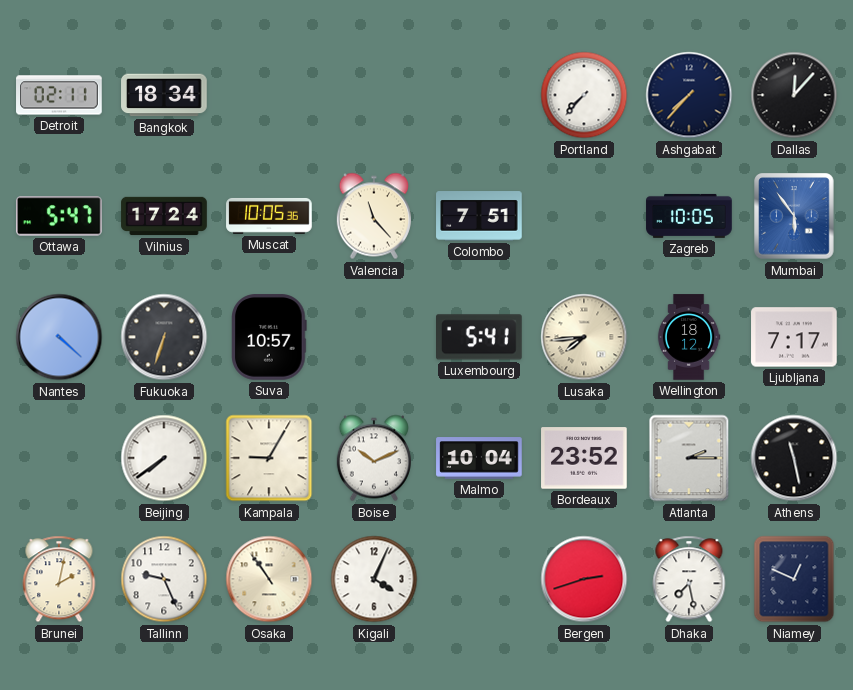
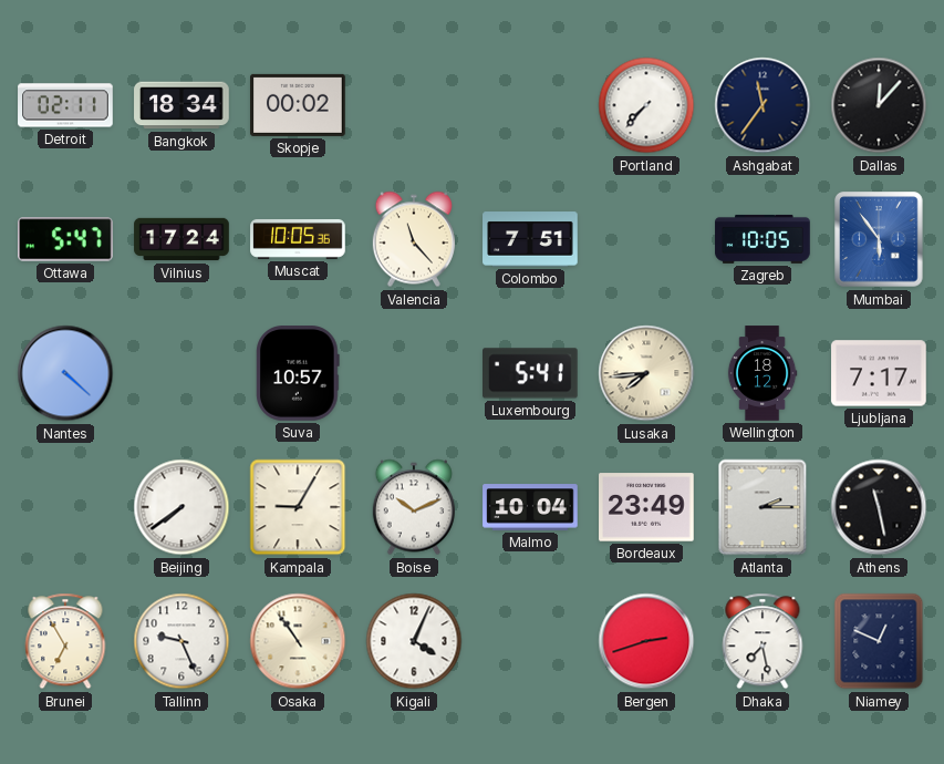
Skopje: none -> 00:02
Ashgabat: 7:37 -> 11:36
Fukuoka: 6:33 -> none
Bordeaux: 23:52 -> 23:49
Brunei: 2:02 -> 6:55
